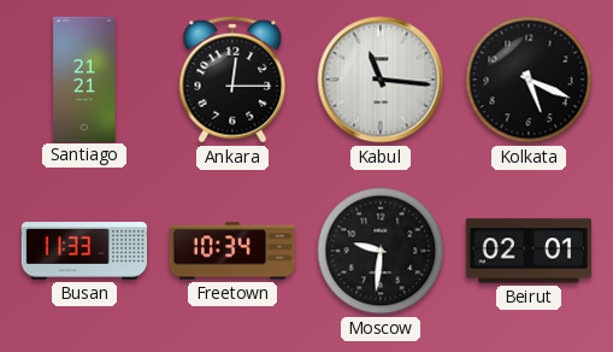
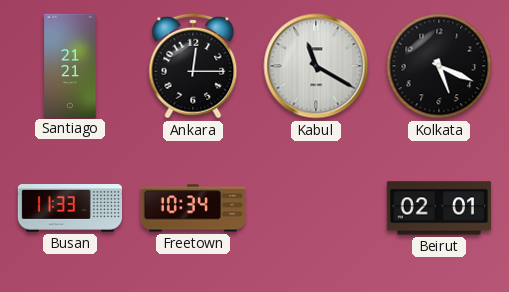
Kabul: 11:16 -> 11:20
Moscow: 9:31 -> none
